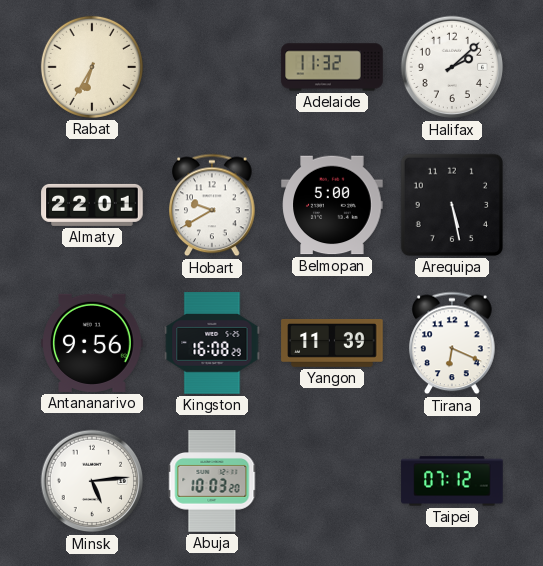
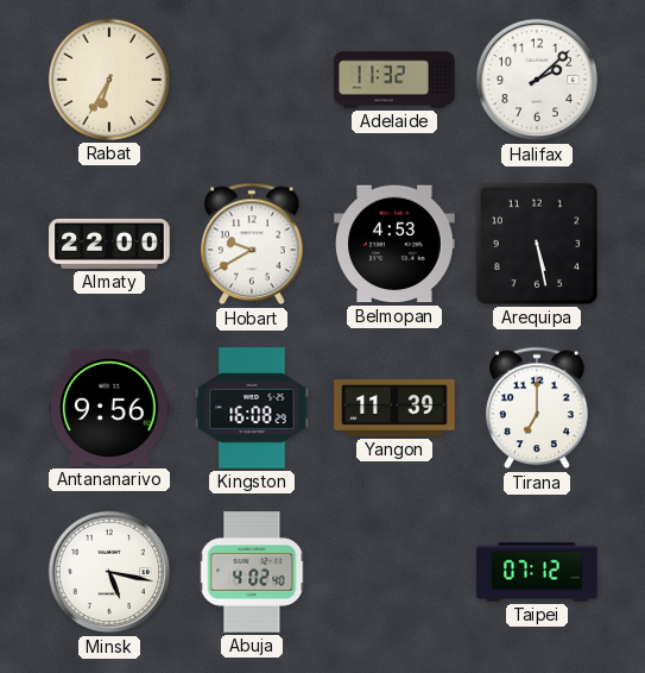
Almaty: 22:01 -> 22:00
Belmopan: 5:00 -> 4:53
Tirana: 6:19 -> 7:00
Minsk: 5:14 -> 5:17
Abuja: 10:03 -> 4:02
